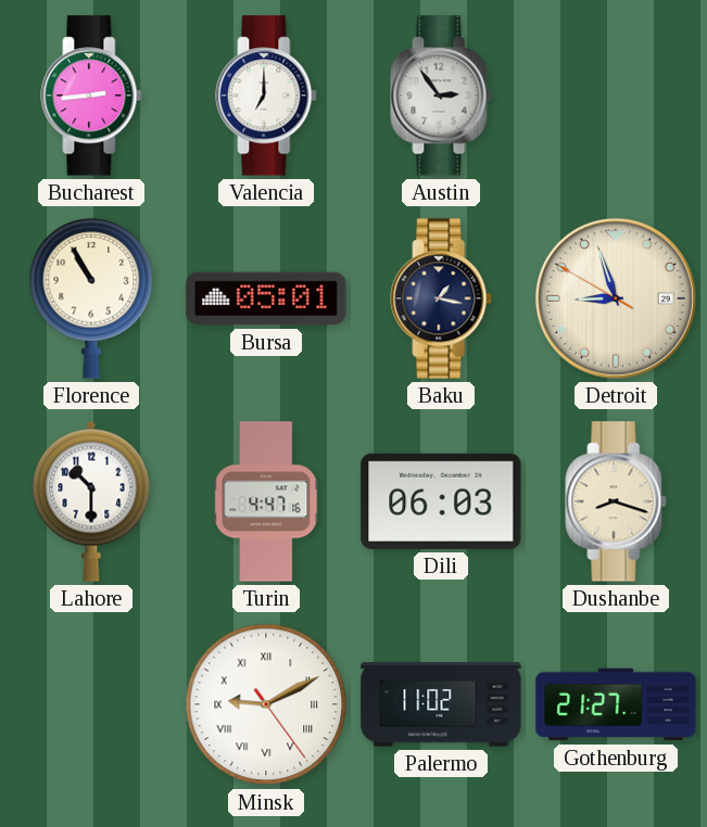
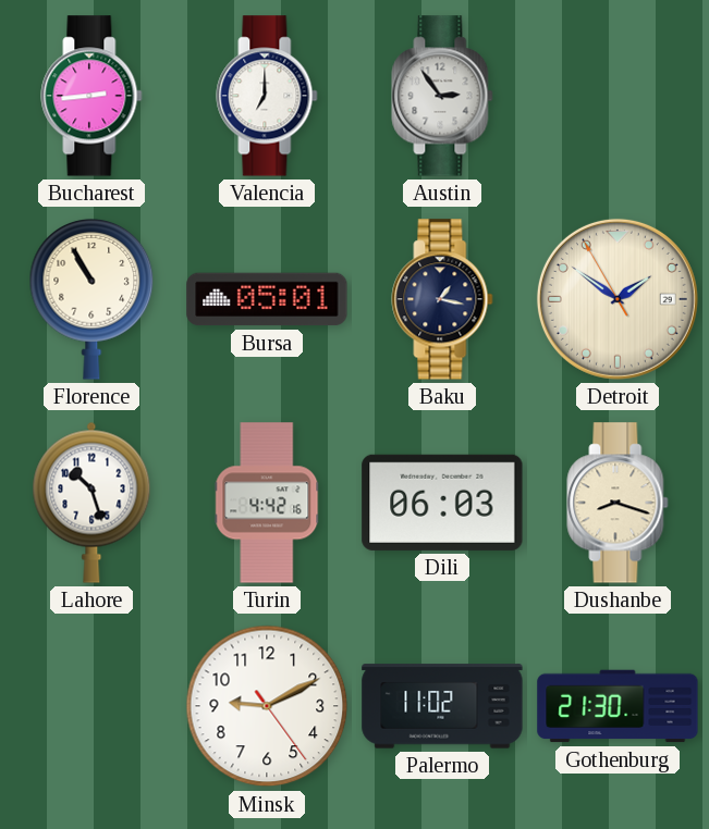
Detroit: 8:56 -> 1:50
Lahore: 10:30 -> 10:27
Turin: 4:47 -> 4:42
Minsk numerals: Roman -> Arabic
Gothenburg: 21:27 -> 21:30
